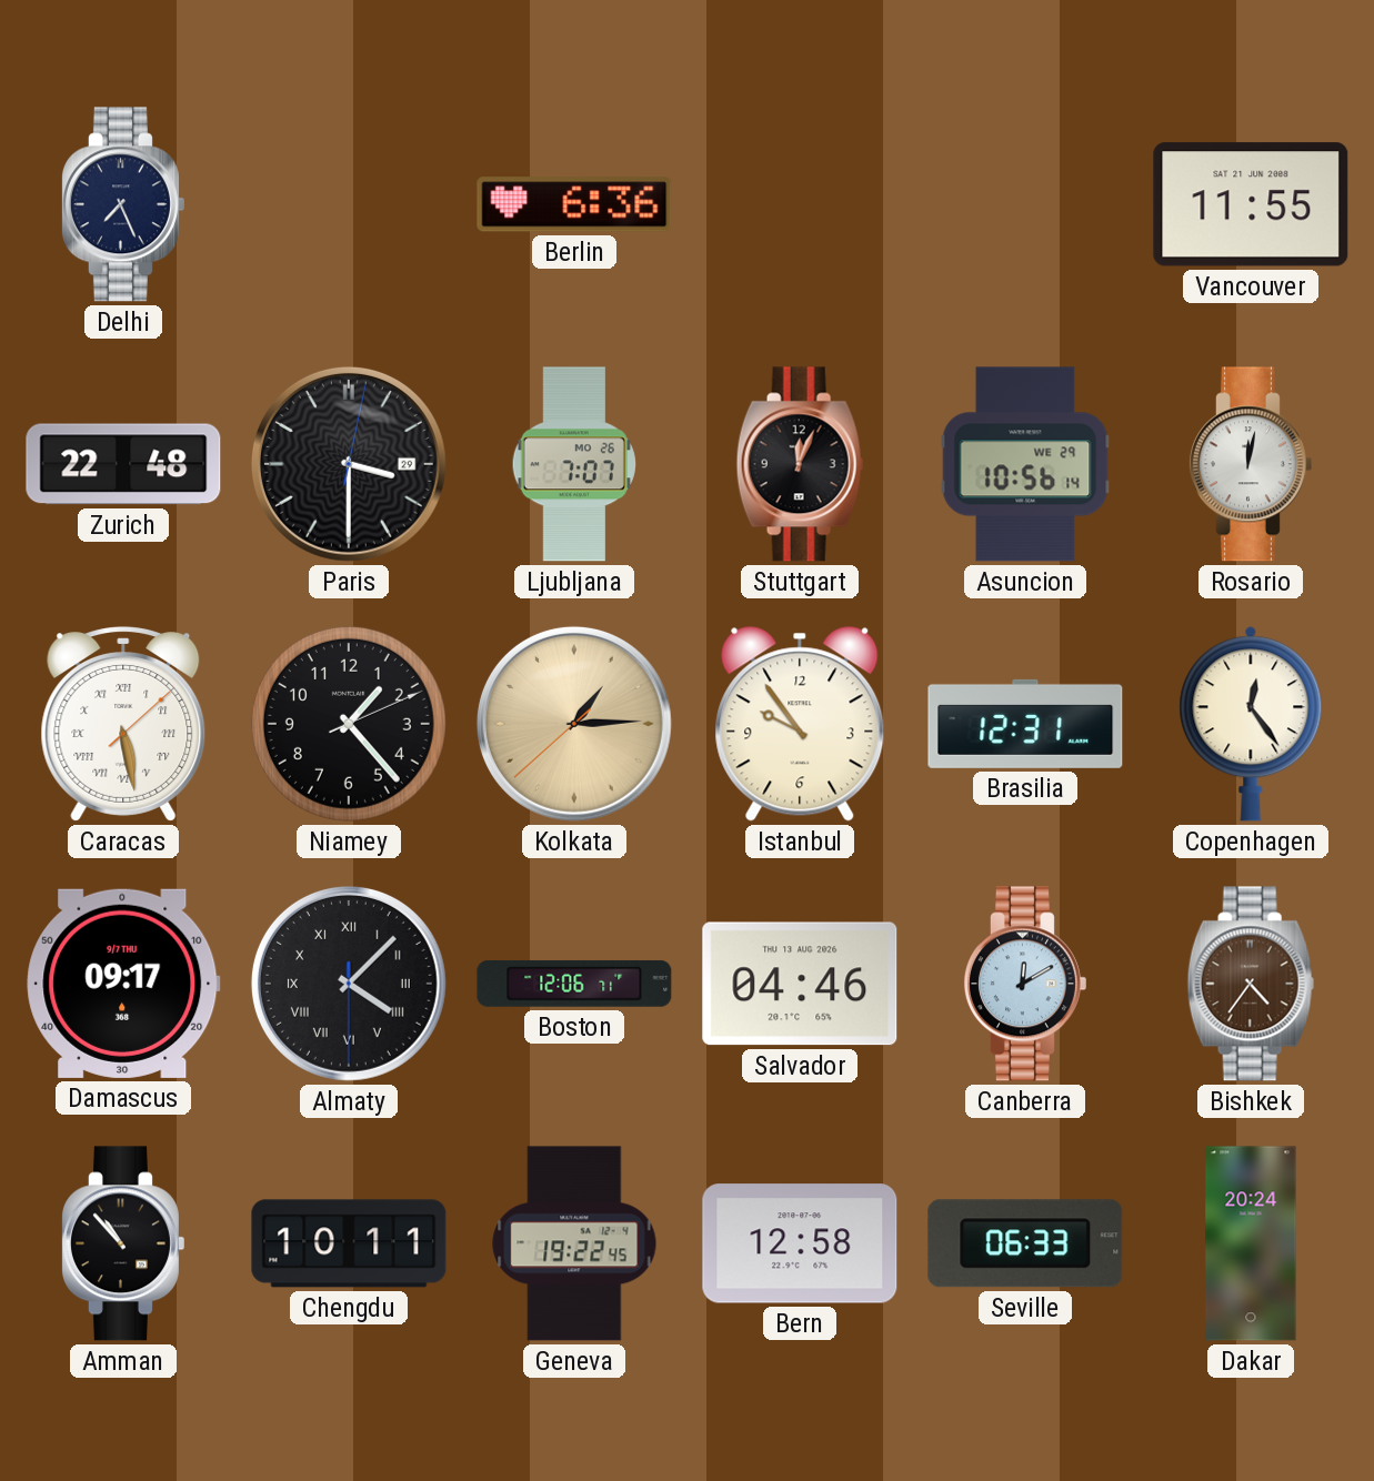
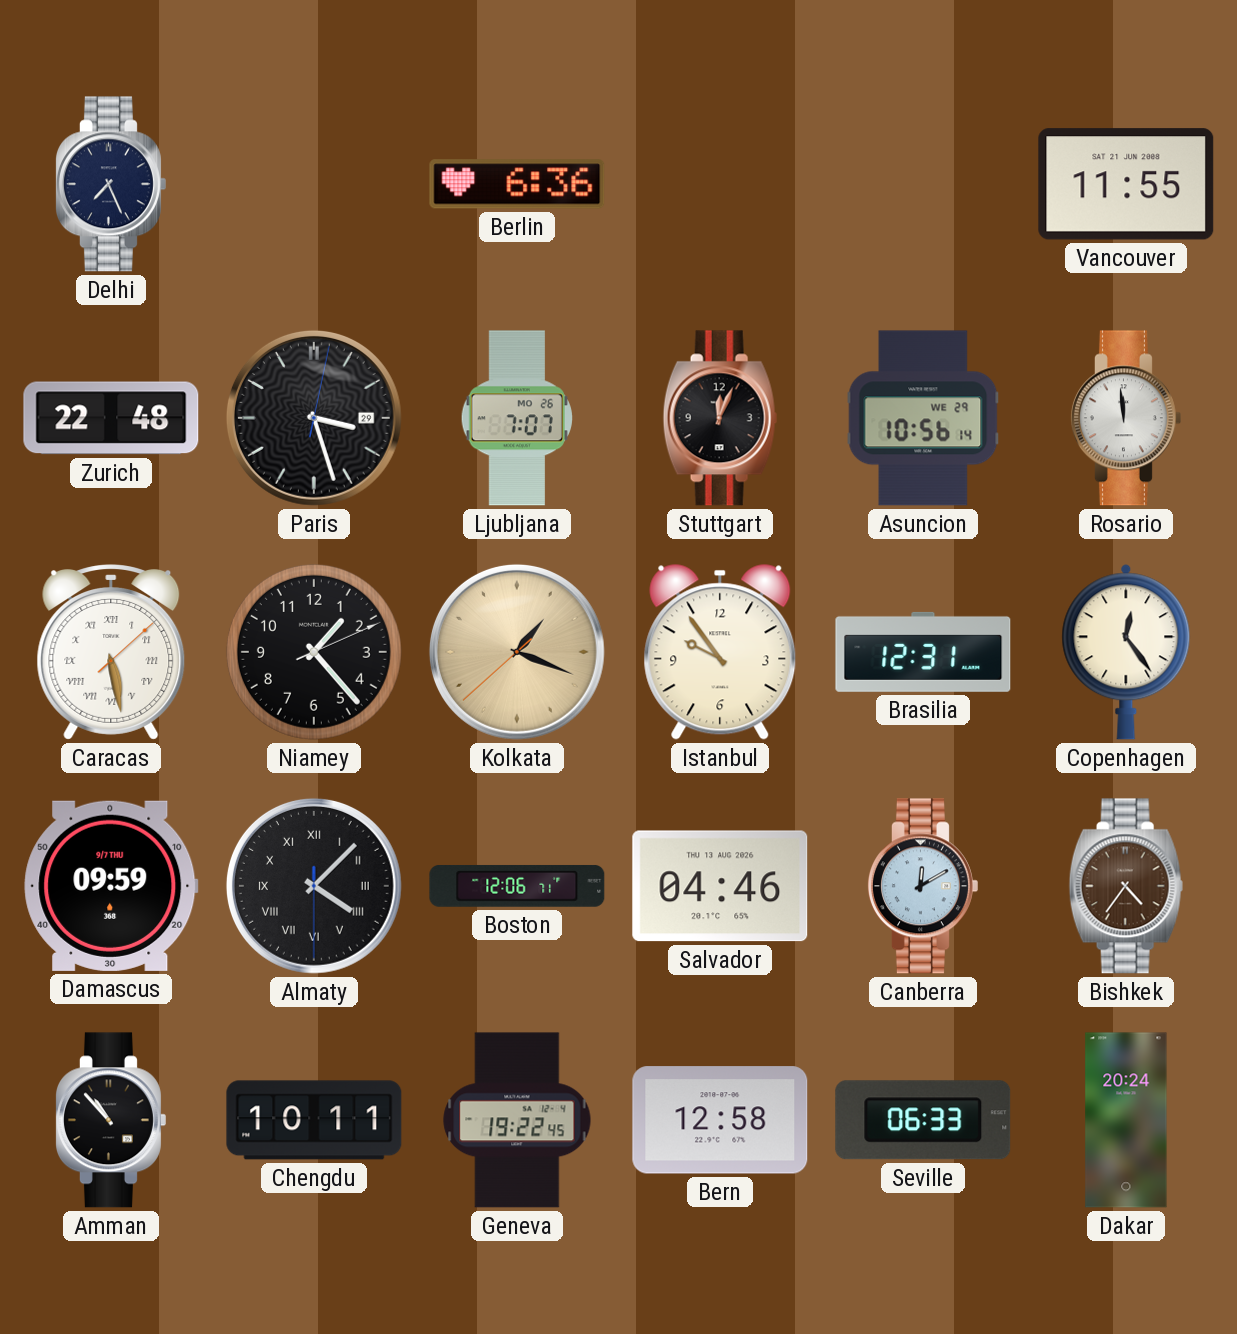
Paris: 3:30 -> 3:27
Rosario: 12:02 -> 11:59
Kolkata: 1:14 -> 1:18
Damascus: 09:17 -> 09:59
